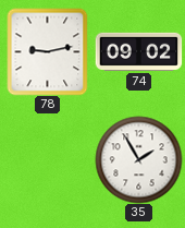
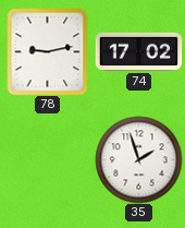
74: 09:02 -> 17:02
35: 1:55 -> 1:57
